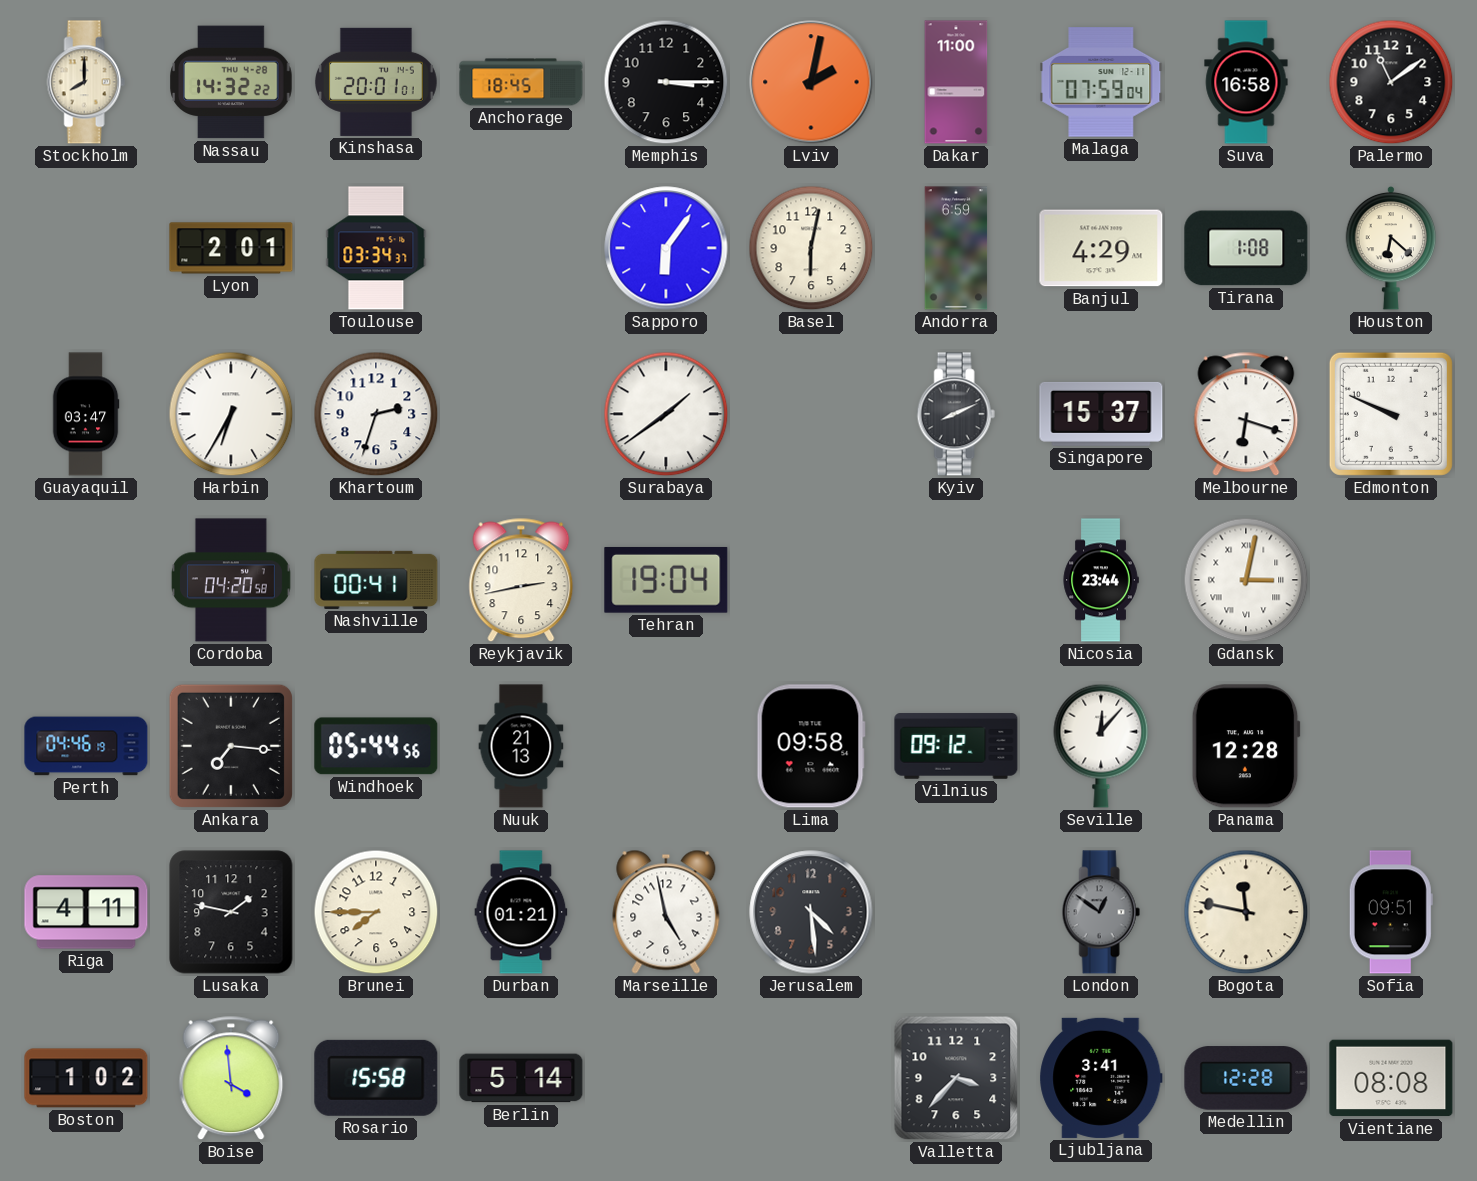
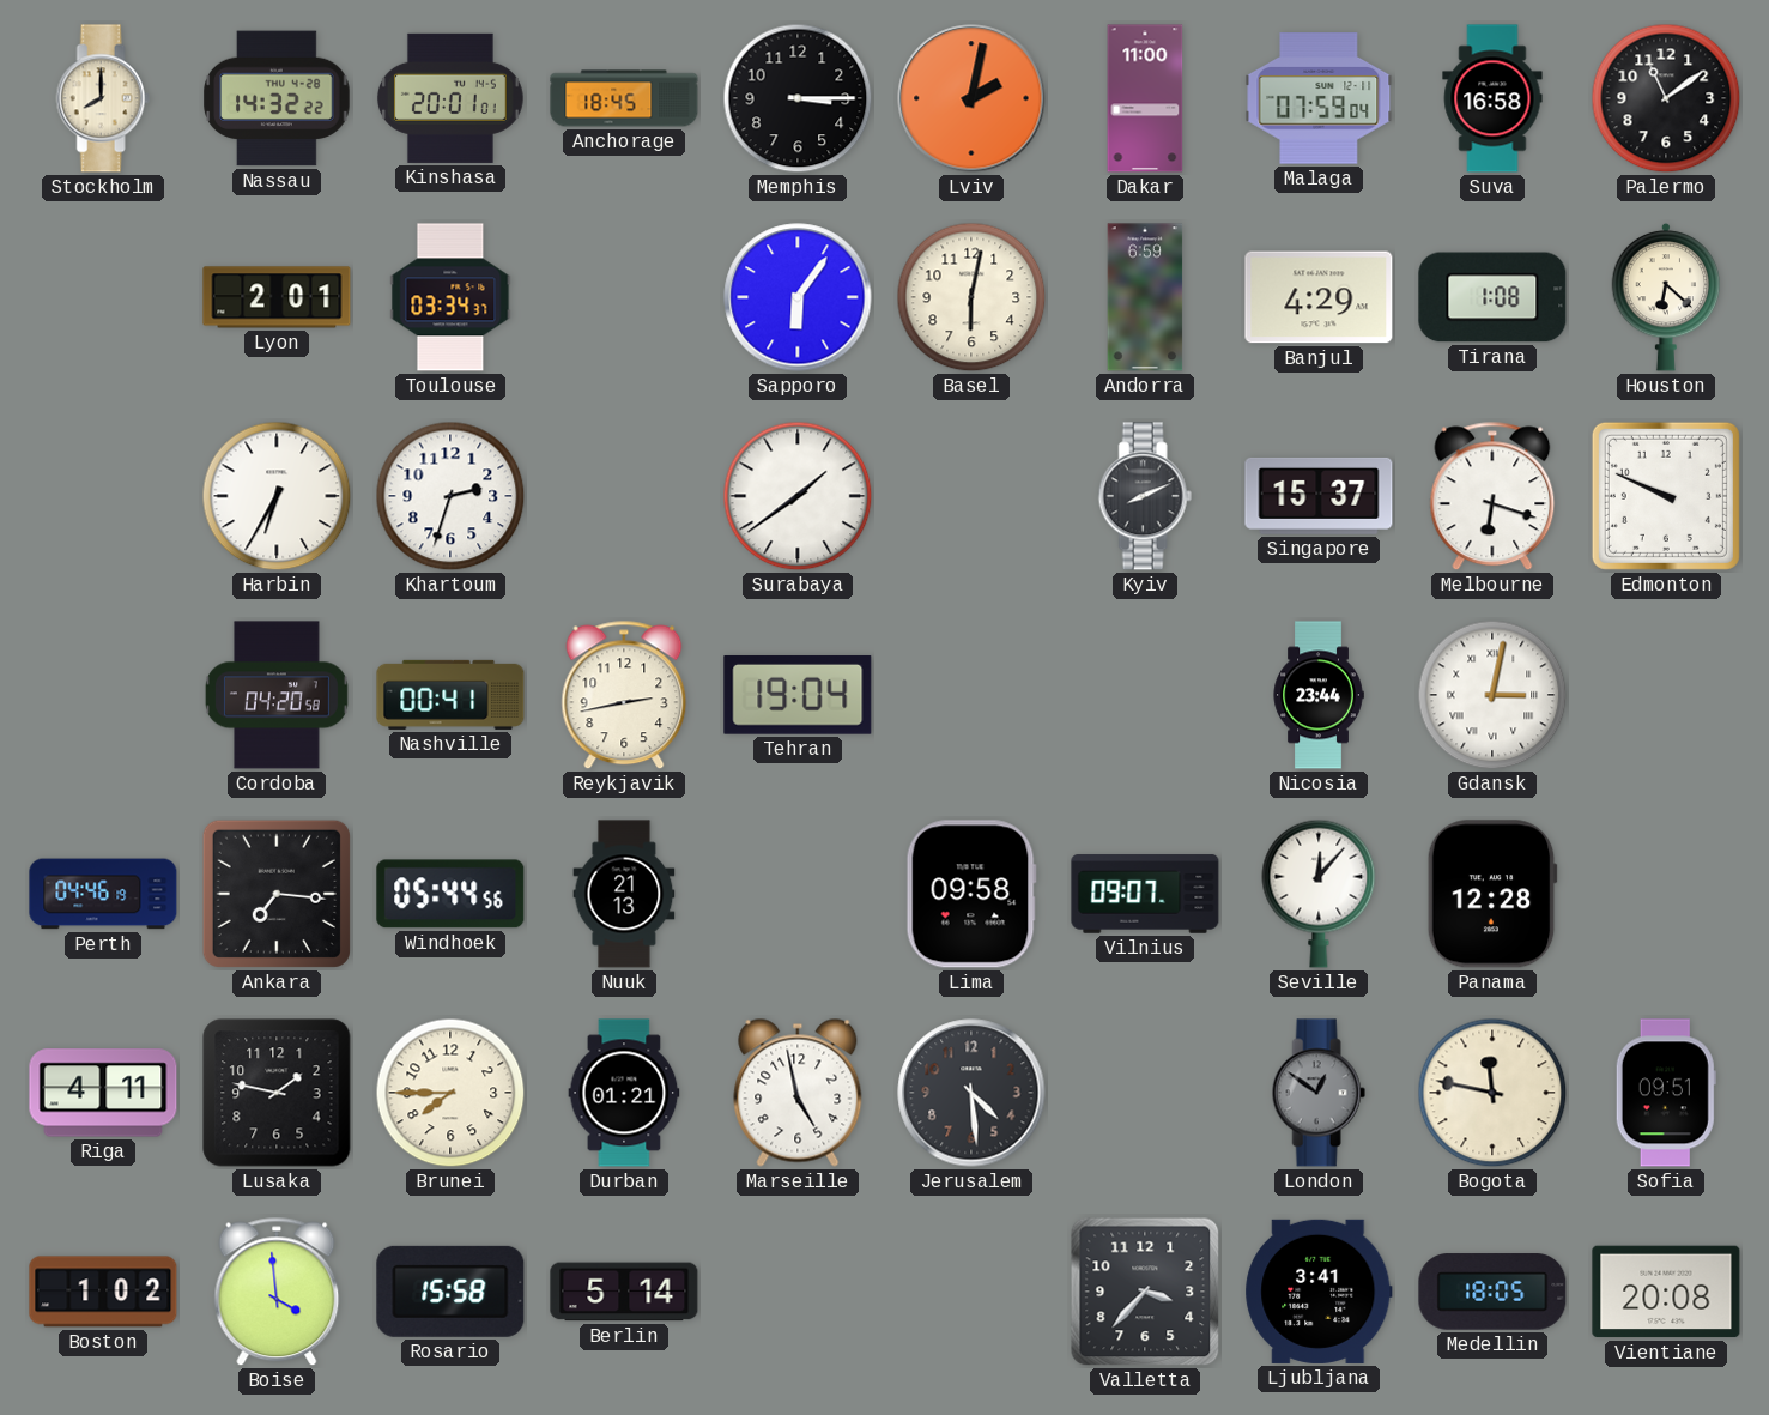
Guayaquil: 03:47 -> none
Vilnius: 09:12 -> 09:07
Medellin: 12:28 -> 18:05
Vientiane: 08:08 -> 20:08
